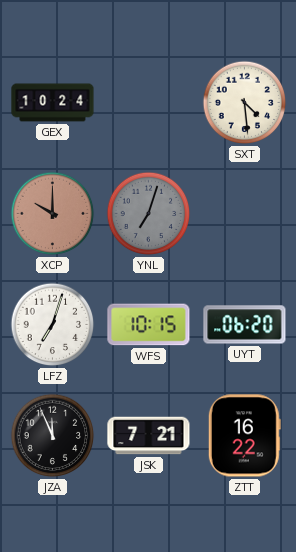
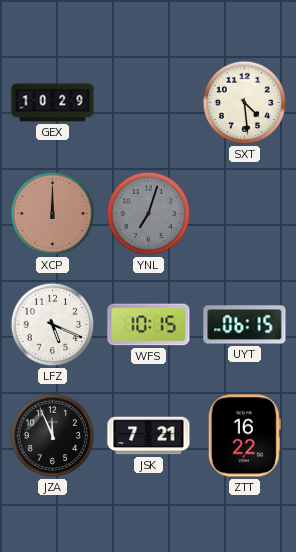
GEX: 10:24 -> 10:29
XCP: 10:00 -> 12:00
LFZ: 7:03 -> 5:19
UYT: 06:20 -> 06:15
